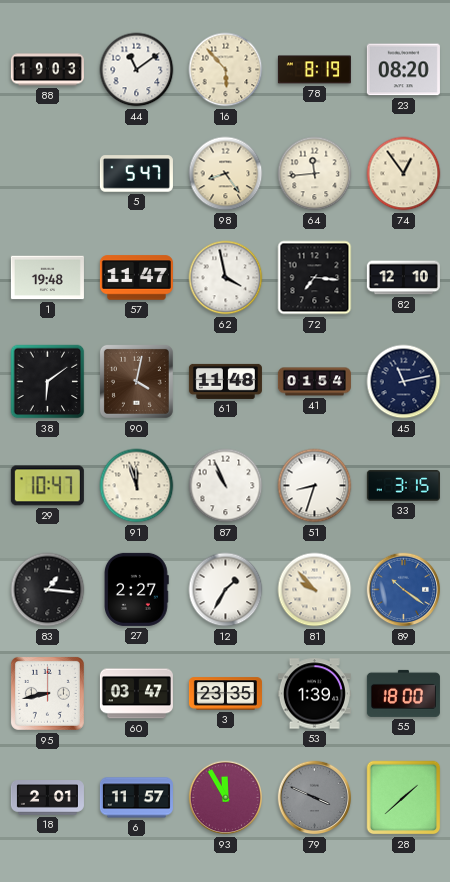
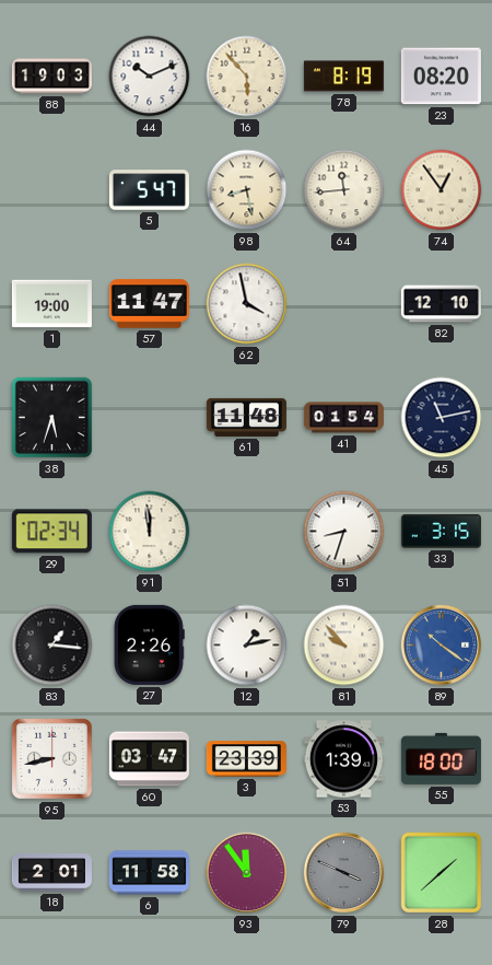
44: 11:09 -> 10:11
98: 8:24 -> 8:28
1: 19:48 -> 19:00
72: 7:16 -> none
38: 6:09 -> 5:33
90: 4:02 -> none
29: 10:47 -> 02:34
91: 11:57 -> 11:59
87: 10:56 -> none
27: 2:27 -> 2:26
12: 1:35 -> 1:13
3: 23:35 -> 23:39
6: 11:57 -> 11:58
93: 11:55 -> 11:54
